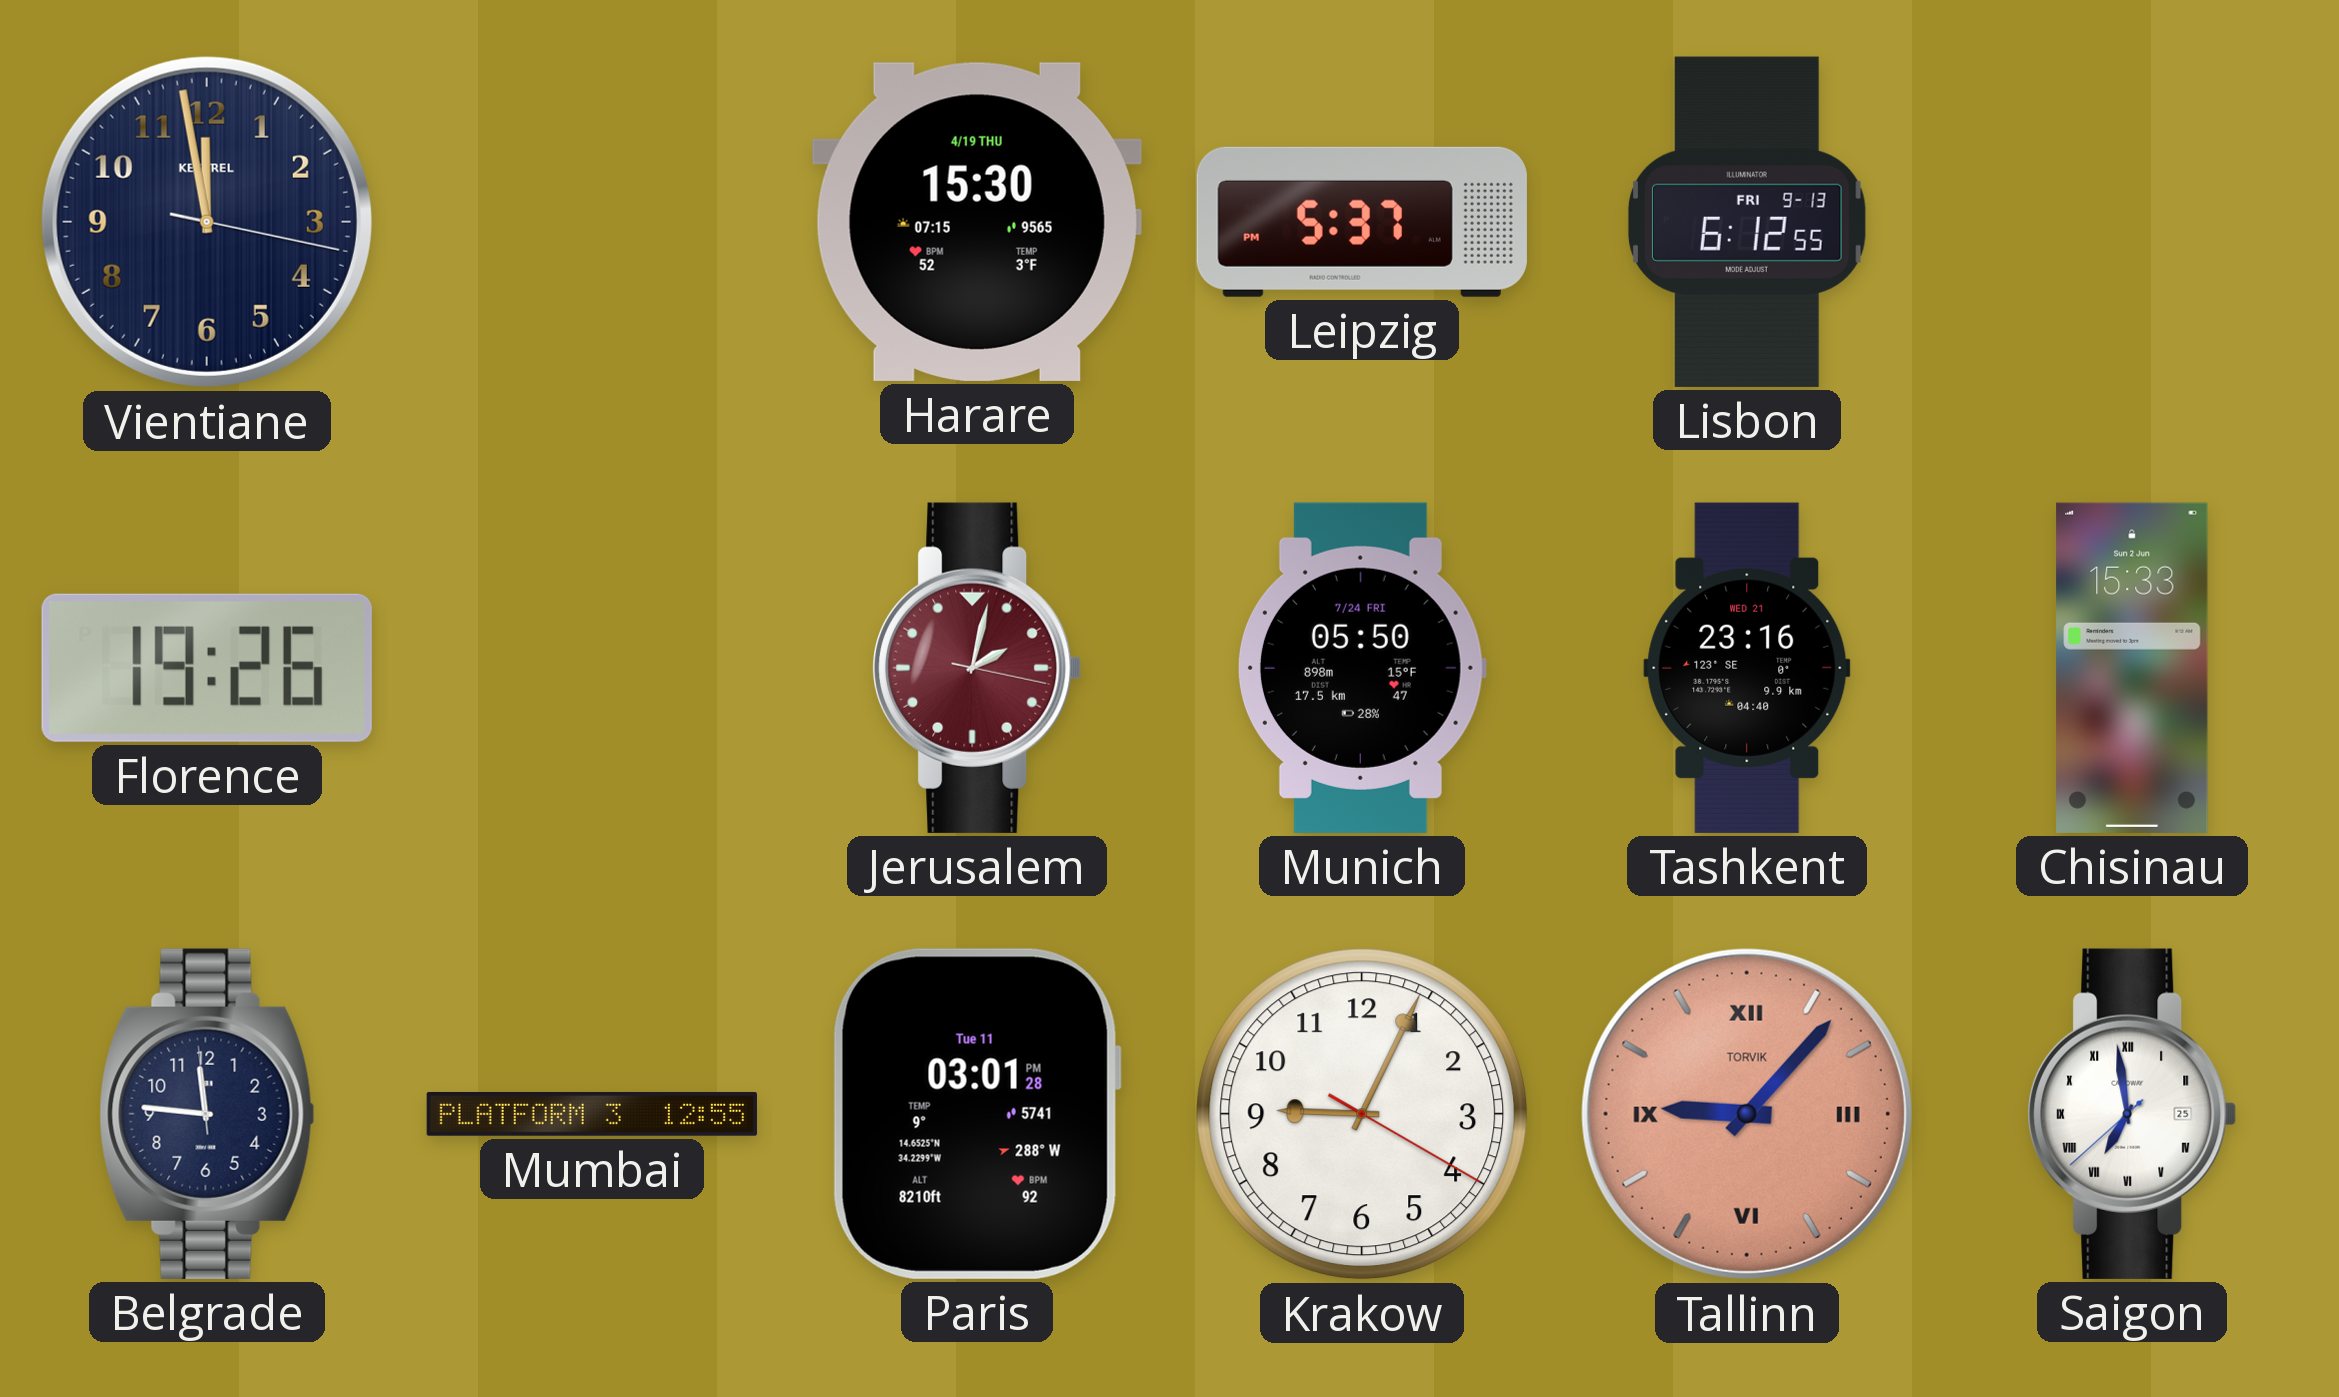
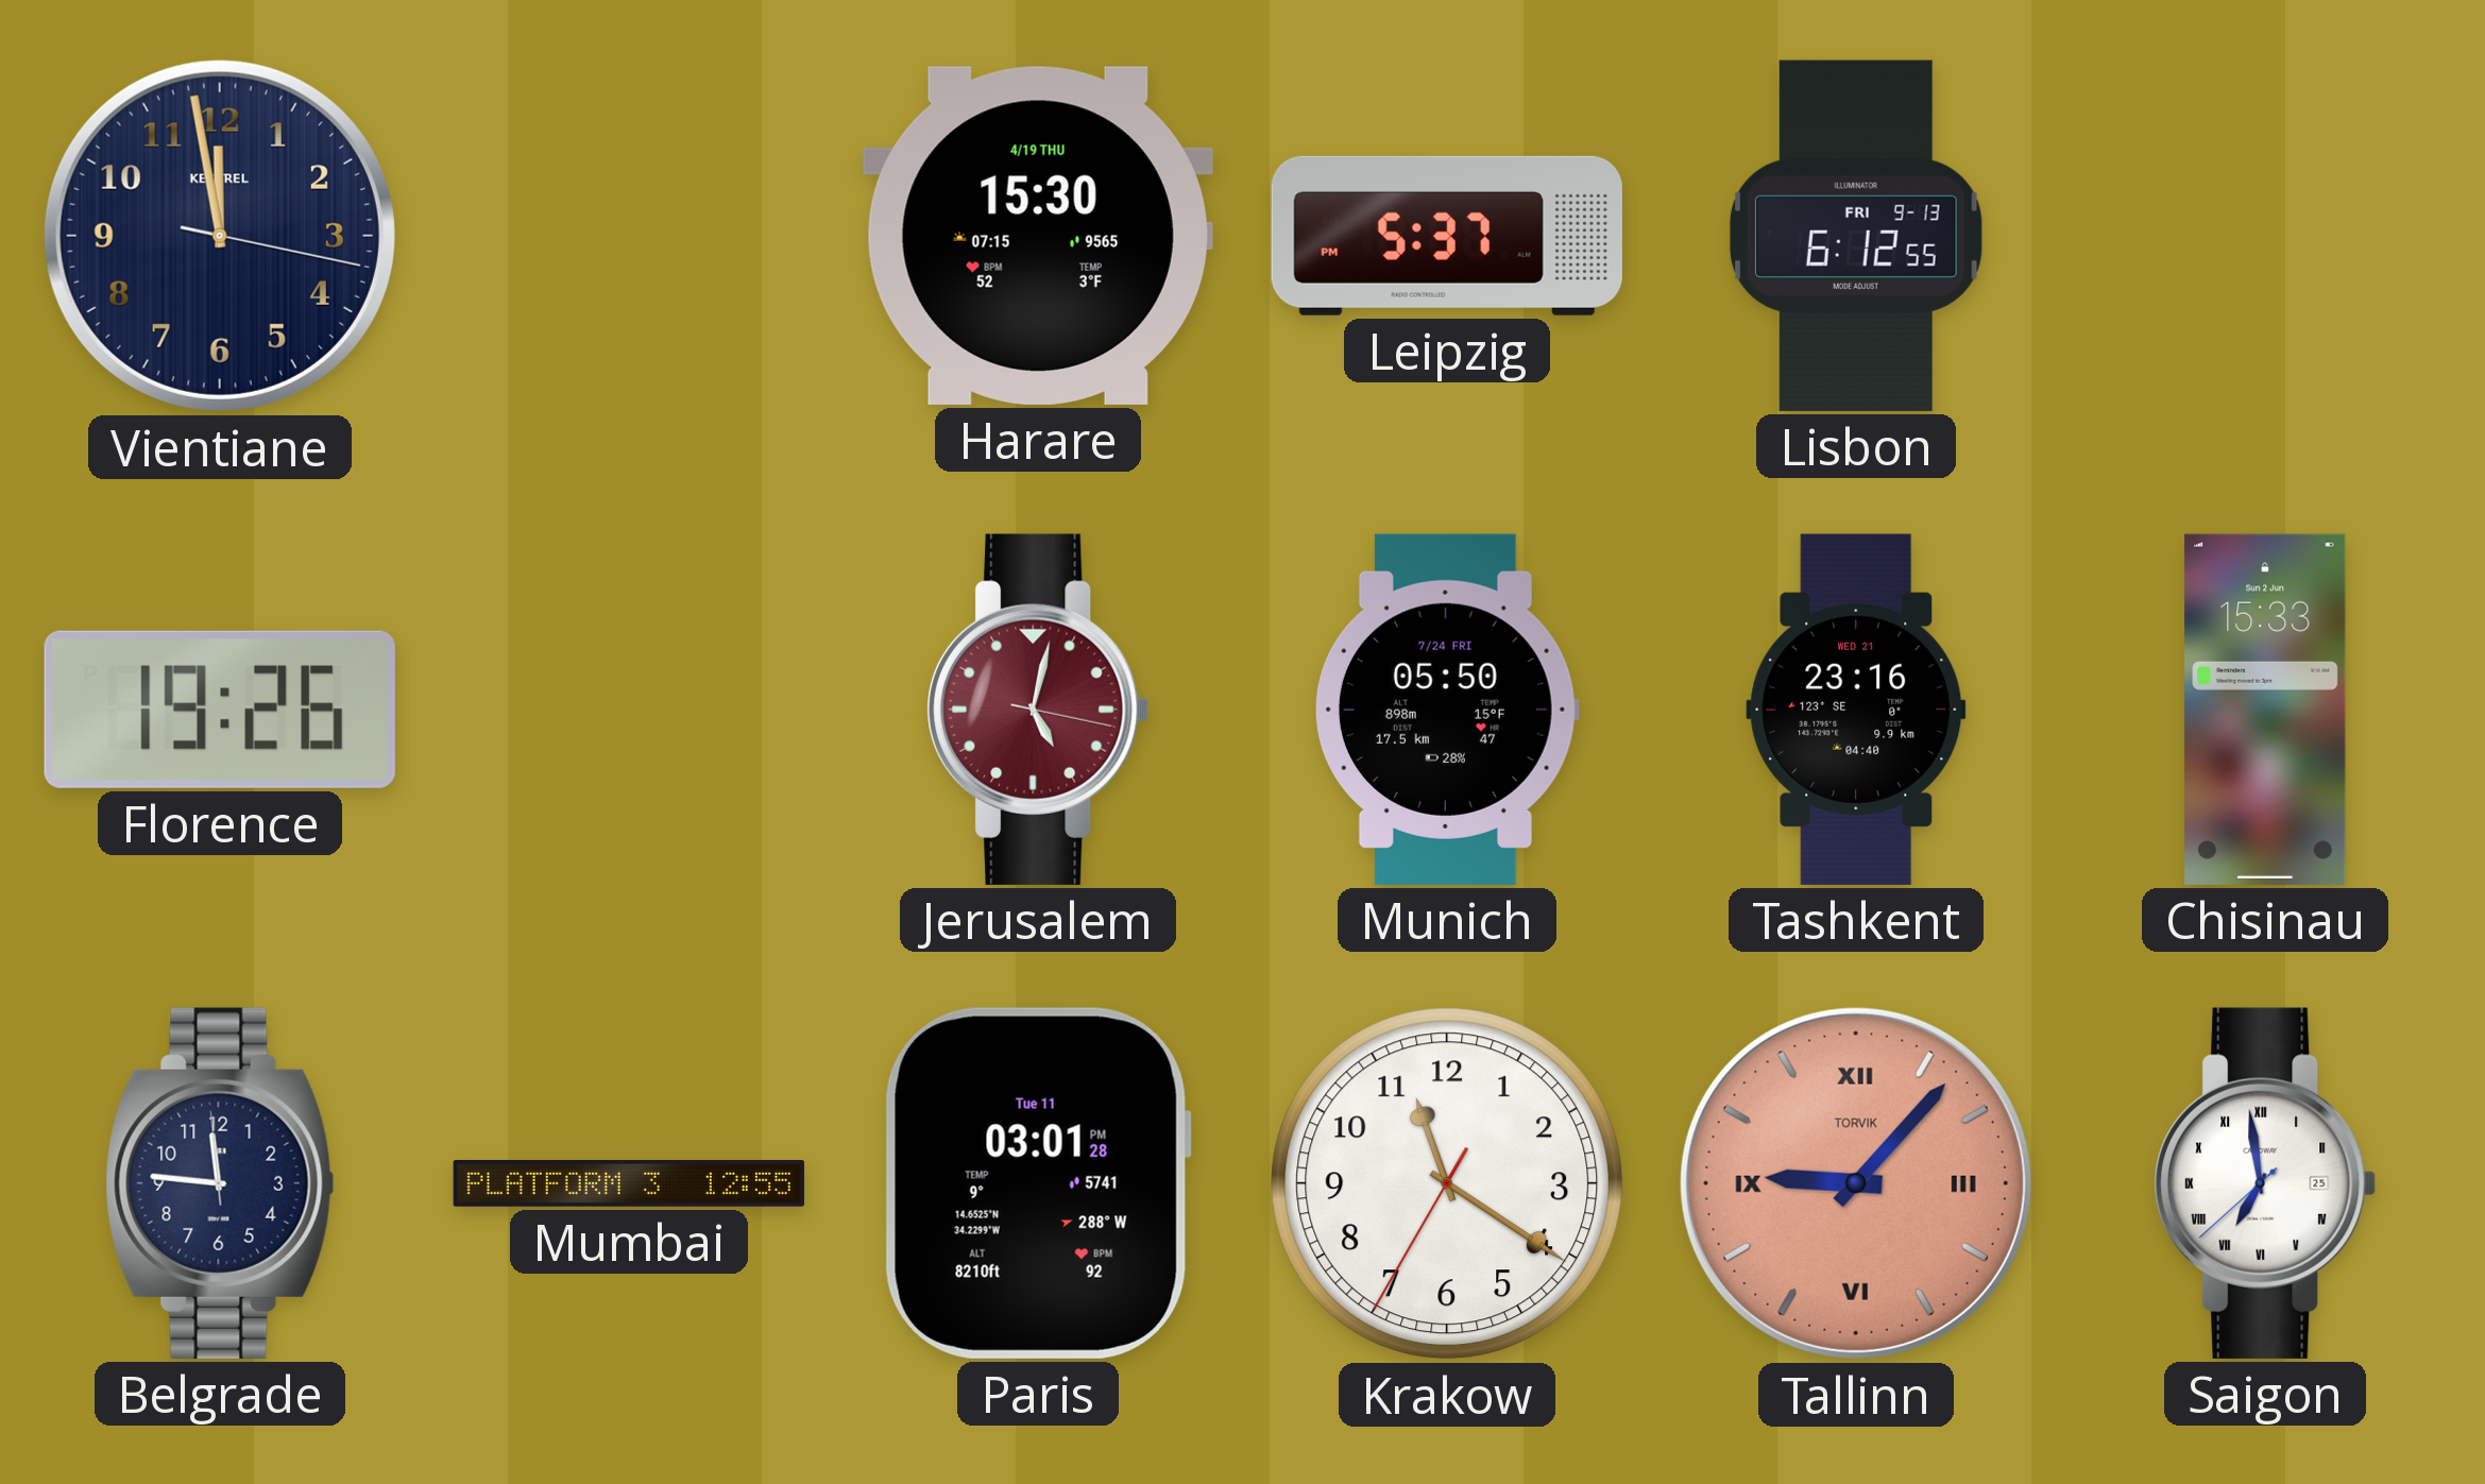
Jerusalem: 2:02 -> 5:02
Krakow: 9:04 -> 11:20
